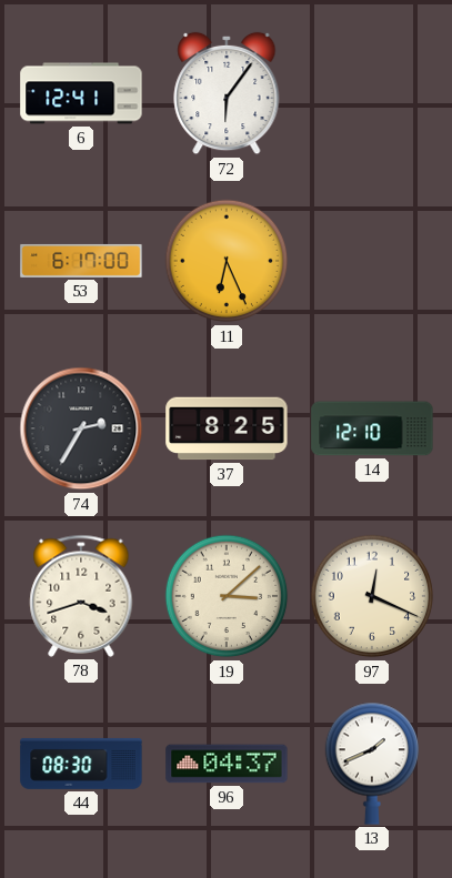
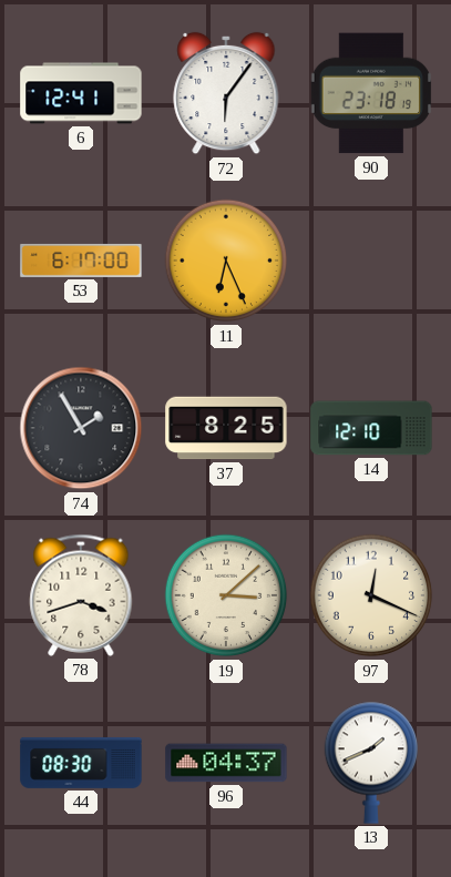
90: none -> 23:18
74: 2:35 -> 1:55
